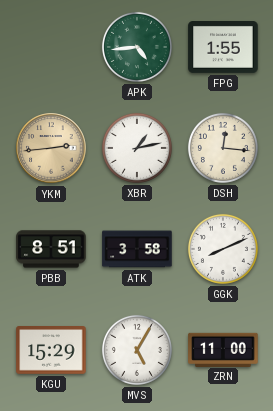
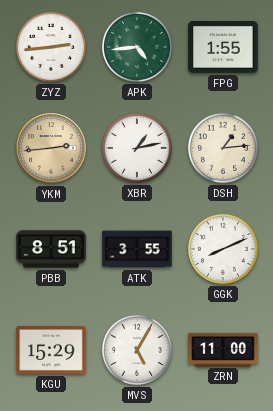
ZYZ: none -> 2:44
DSH: 12:16 -> 1:14
ATK: 3:58 -> 3:55
